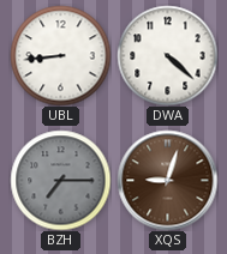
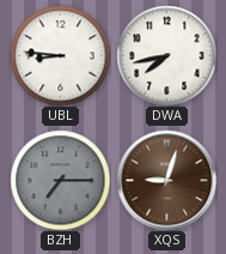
UBL: 8:44 -> 8:46
DWA: 4:22 -> 7:43
